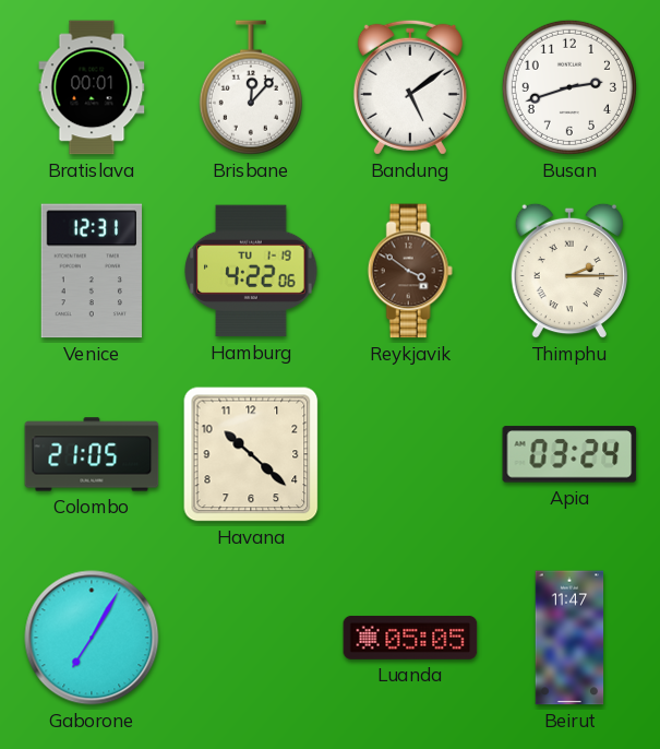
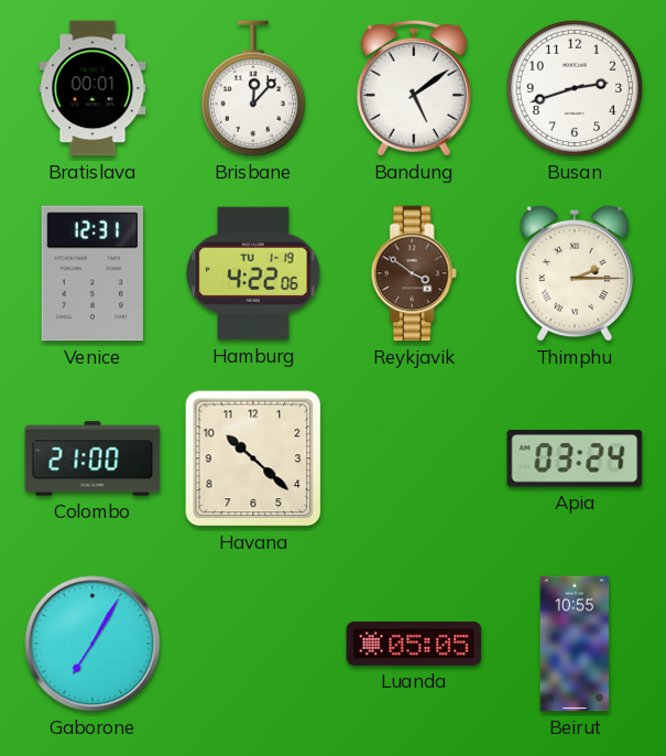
Colombo: 21:05 -> 21:00
Beirut: 11:47 -> 10:55
